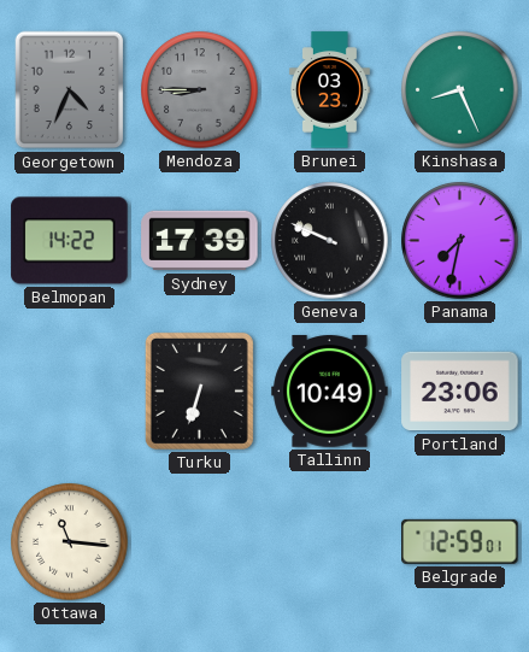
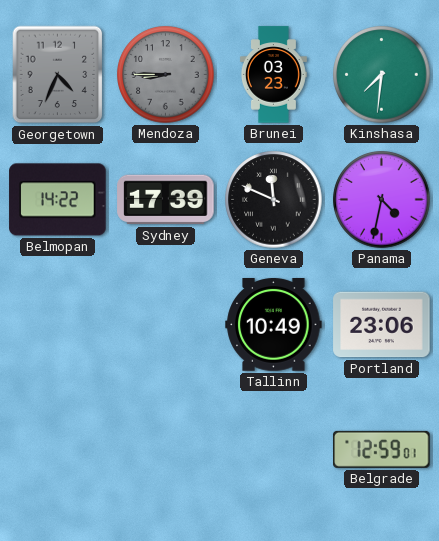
Kinshasa: 8:26 -> 7:31
Geneva: 9:49 -> 11:49
Panama: 7:32 -> 4:32
Turku: 6:33 -> none
Ottawa: 11:16 -> none
